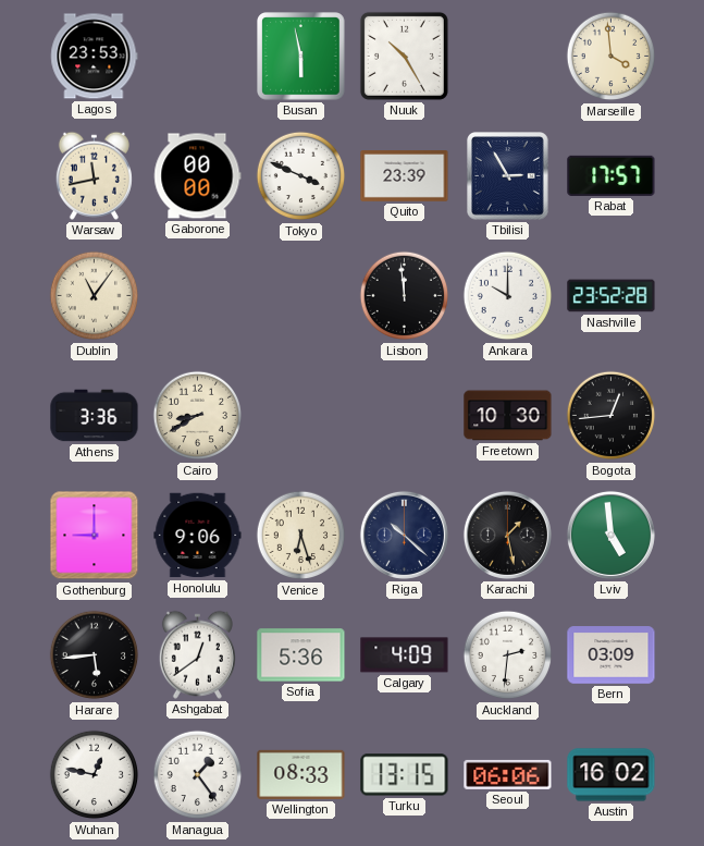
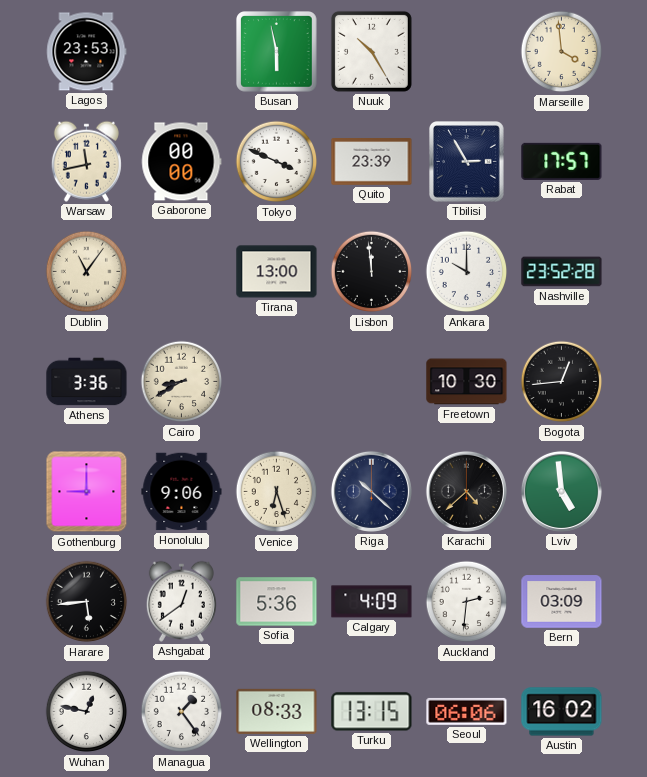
Tirana: none -> 13:00
Karachi: 1:28 -> 4:38
